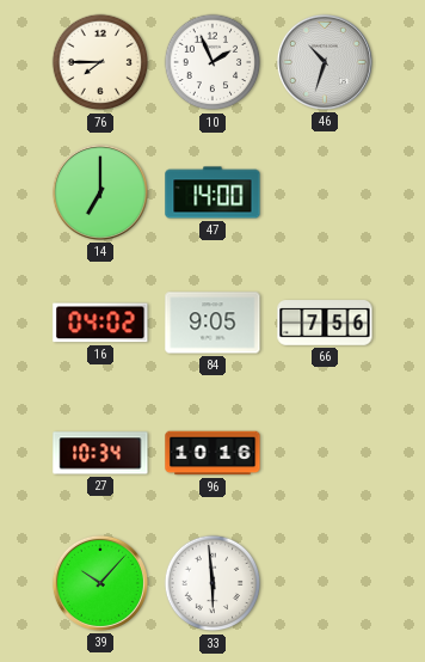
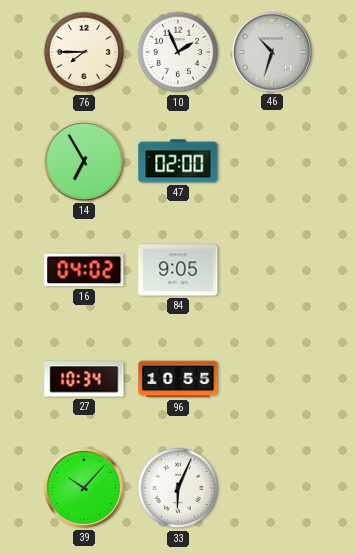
14: 7:00 -> 6:55
47: 14:00 -> 02:00
66: 7:56 -> none
96: 10:16 -> 10:55
33: 5:59 -> 6:04
